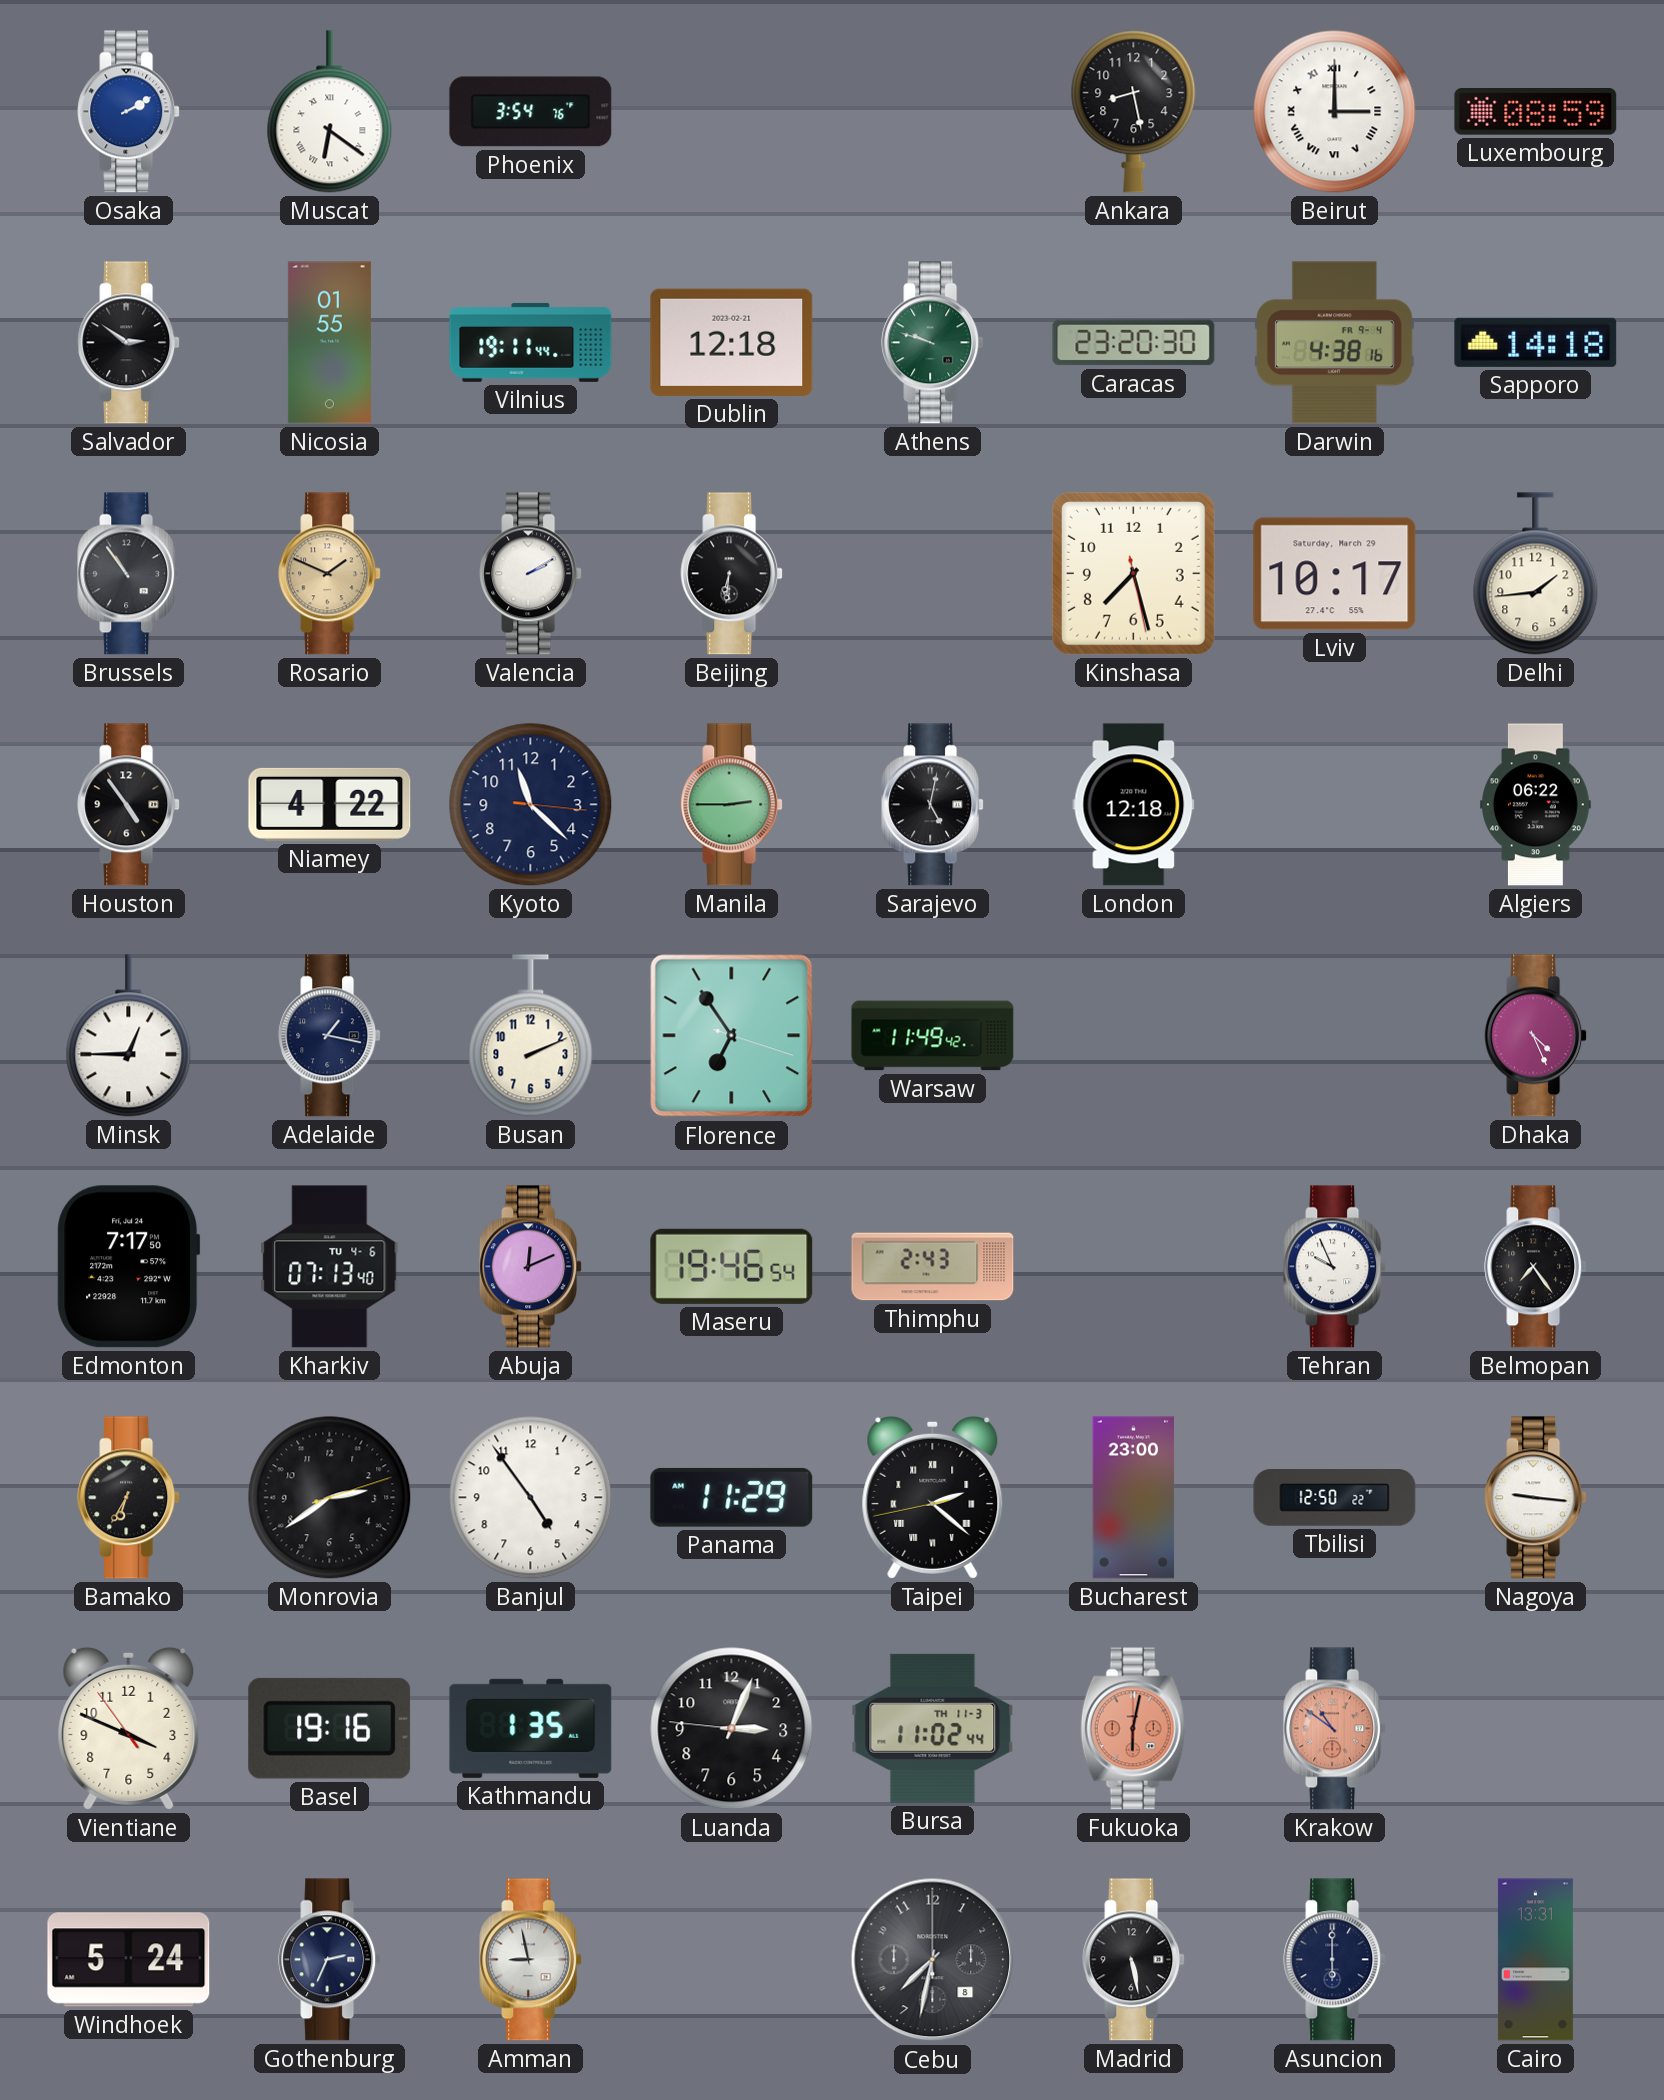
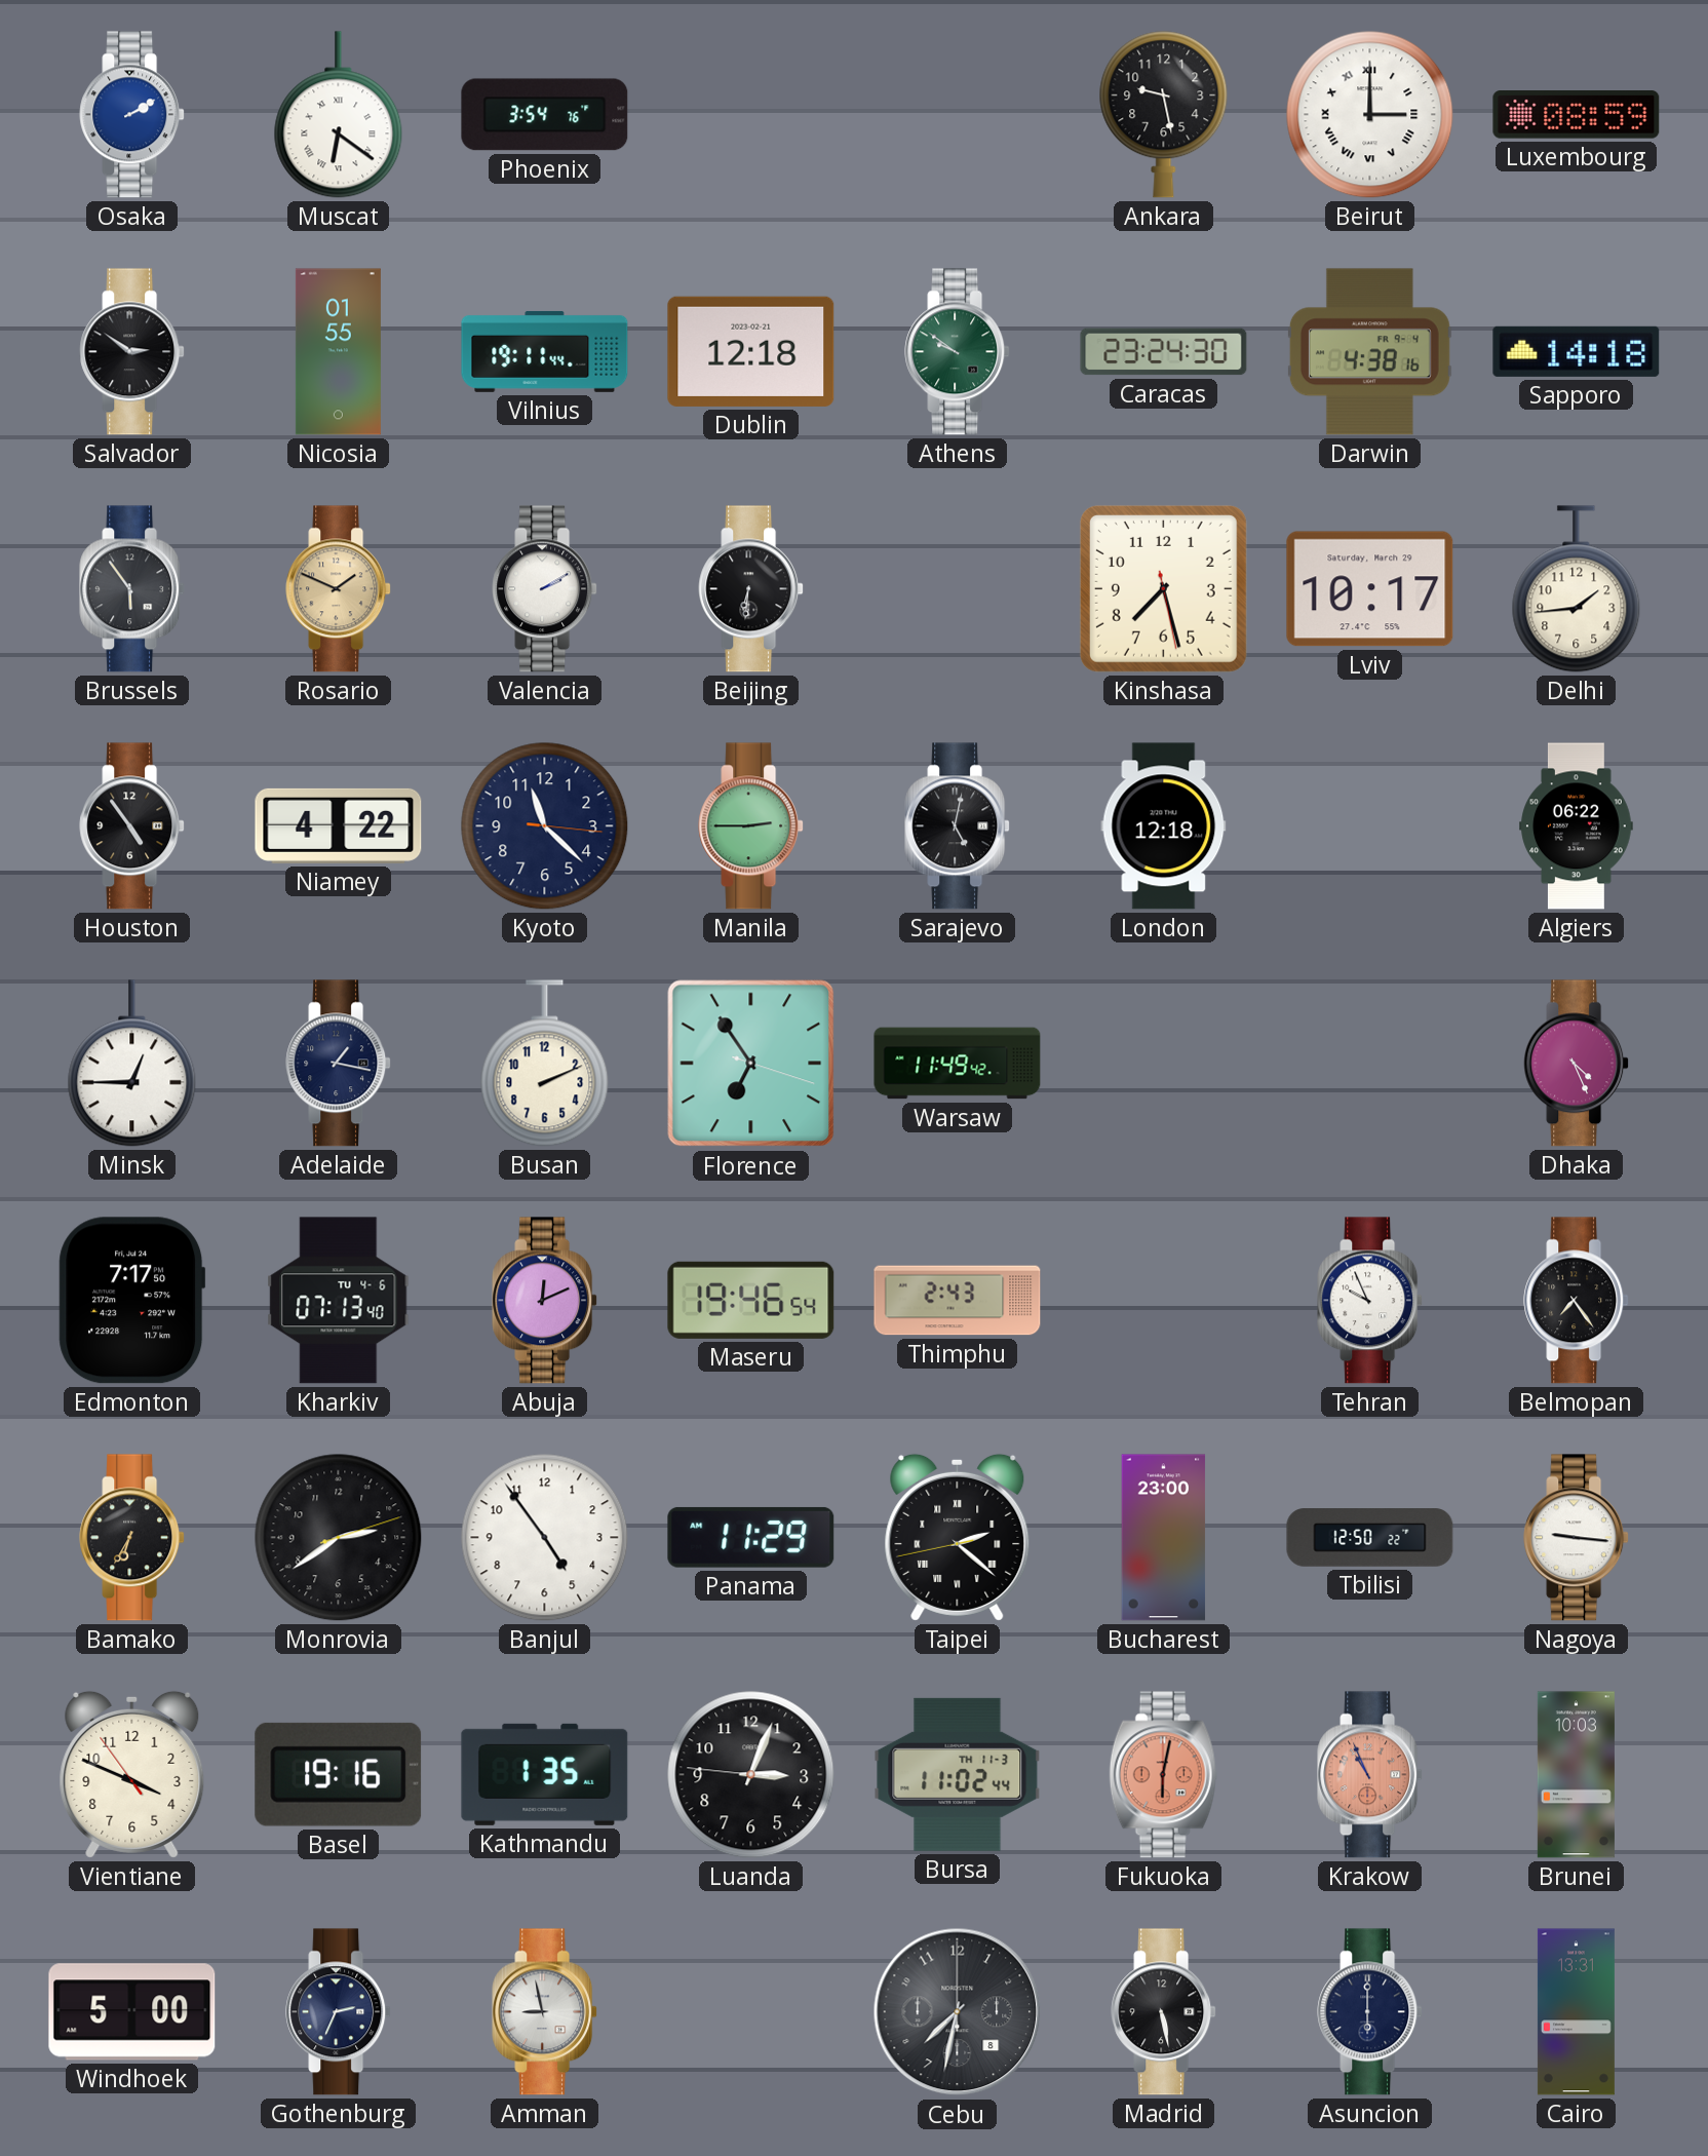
Ankara: 8:28 -> 9:28
Athens: 9:48 -> 9:51
Caracas: 23:20 -> 23:24
Brussels: 10:54 -> 5:54
Krakow: 10:51 -> 10:56
Brunei: none -> 10:03
Windhoek: 5:24 -> 5:00
